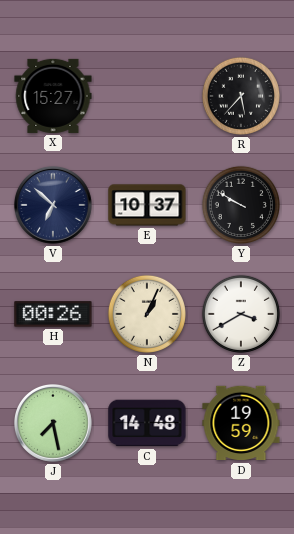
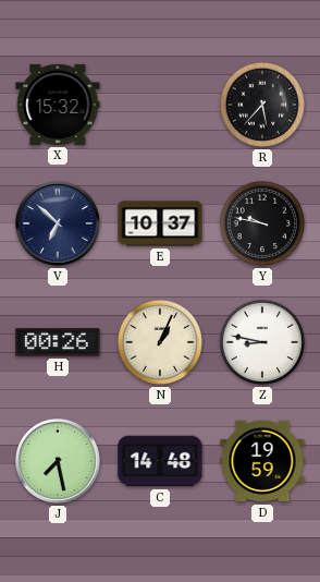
X: 15:27 -> 15:32
Y: 9:50 -> 9:47
Z: 3:40 -> 8:47
